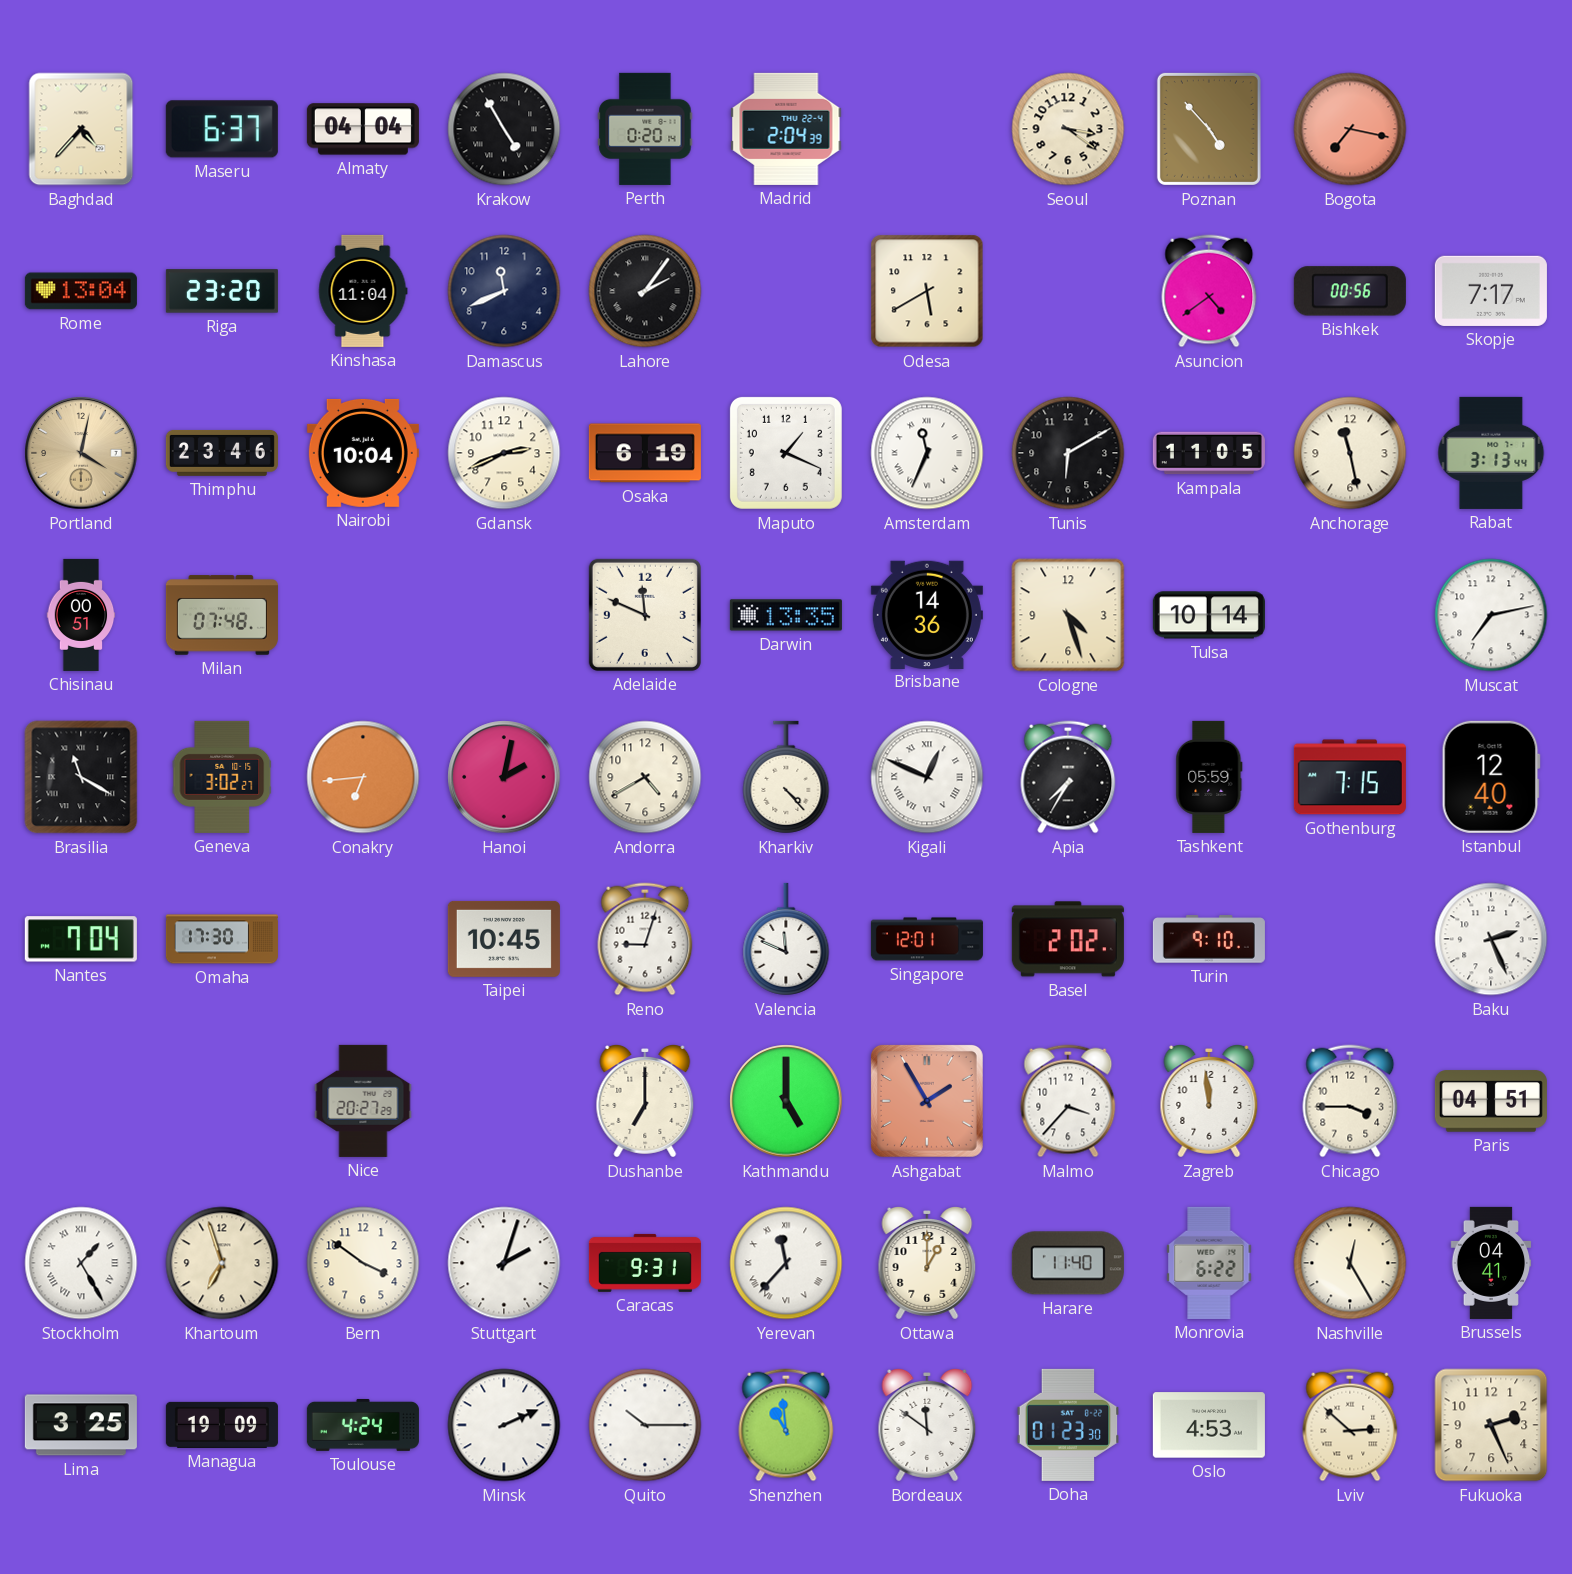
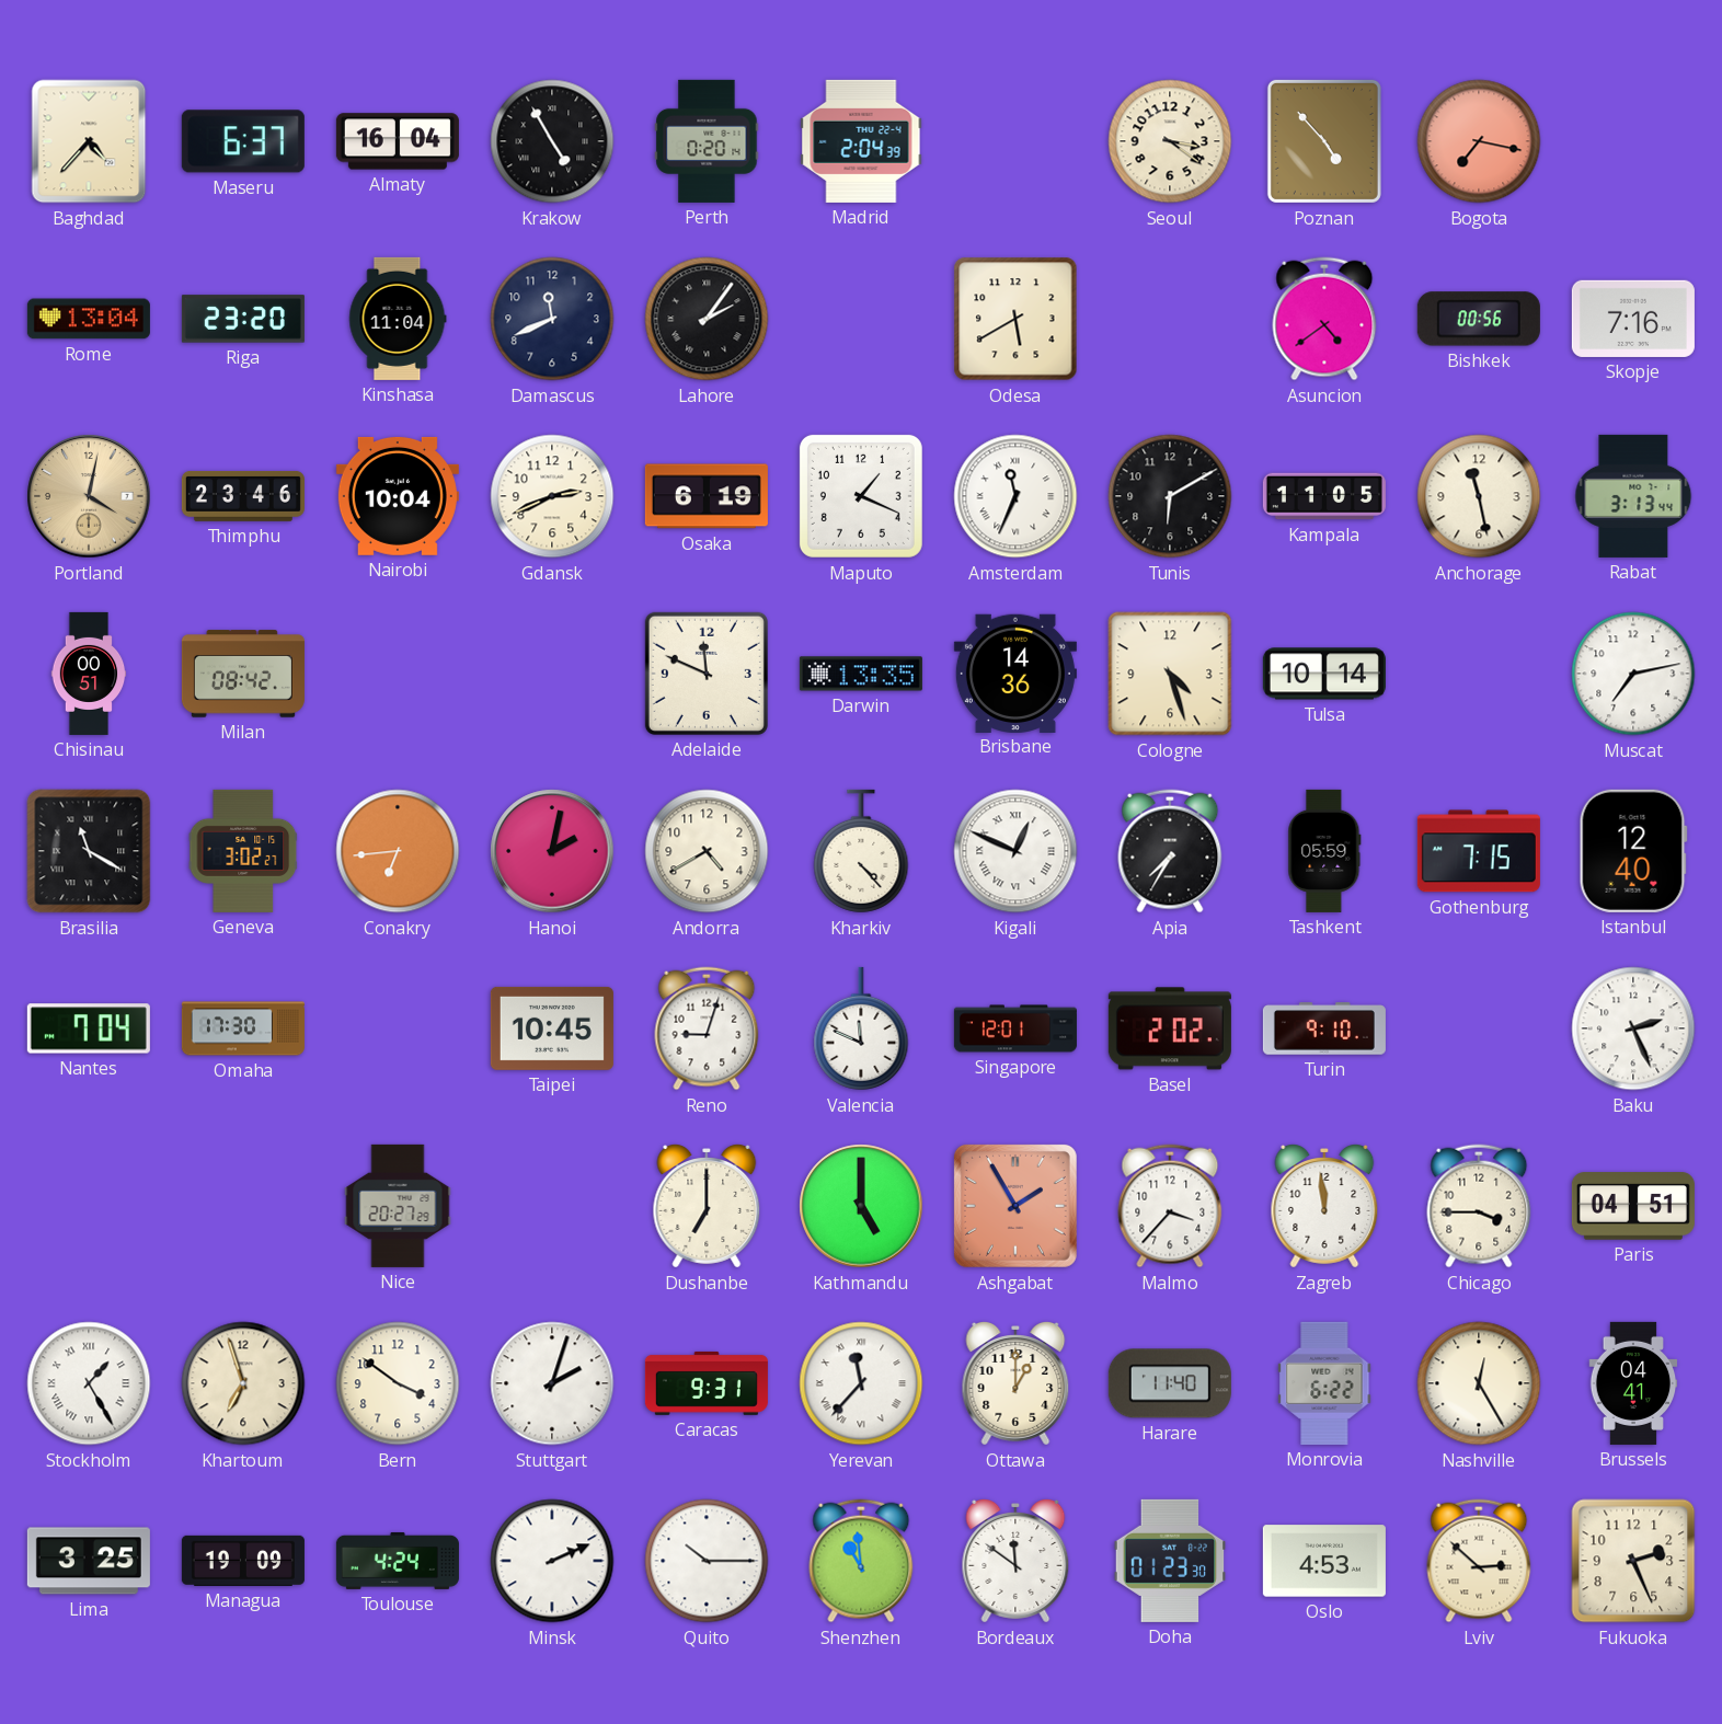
Almaty: 04:04 -> 16:04
Skopje: 7:17 -> 7:16
Milan: 07:48 -> 08:42
